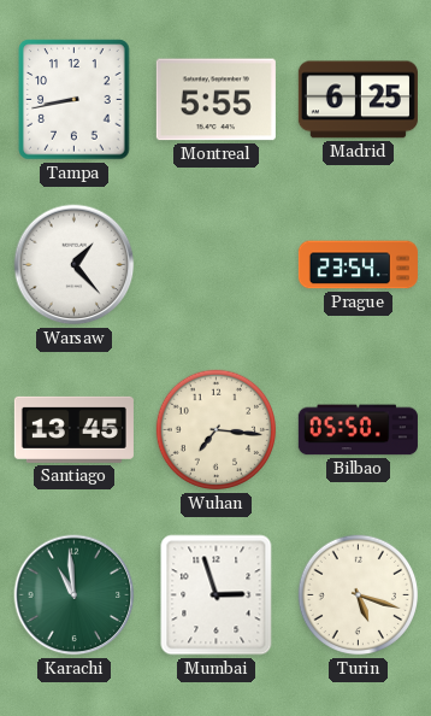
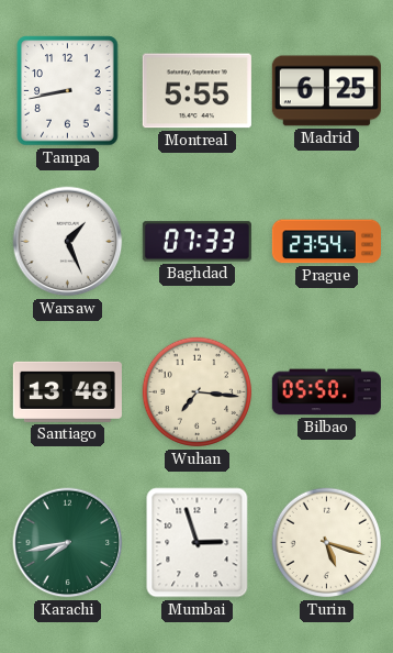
Warsaw: 1:23 -> 1:26
Baghdad: none -> 07:33
Santiago: 13:45 -> 13:48
Karachi: 10:59 -> 7:43
